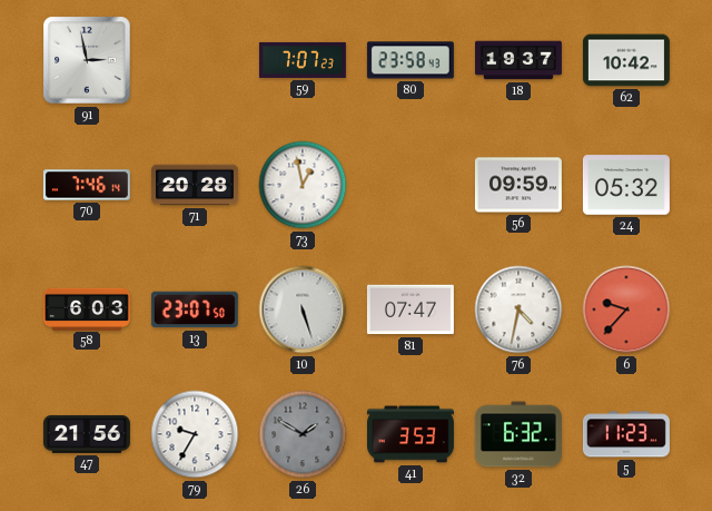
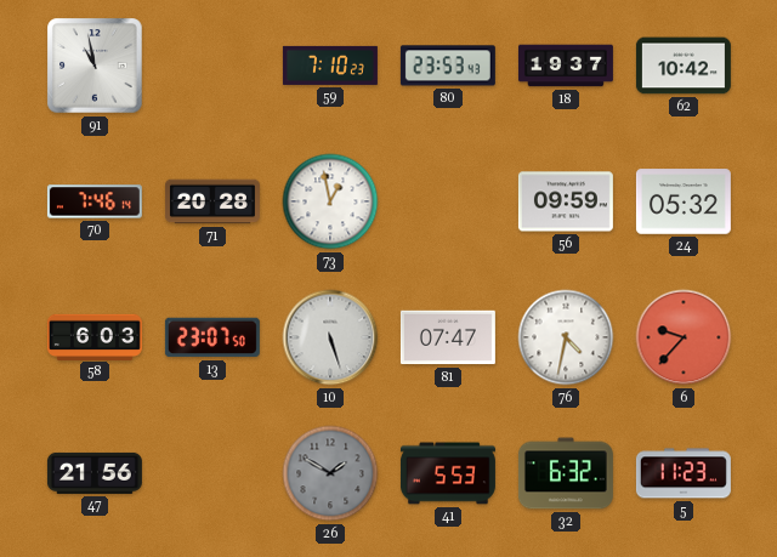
91: 2:58 -> 10:58
59: 7:07 -> 7:10
80: 23:58 -> 23:53
79: 9:35 -> none
41: 3:53 -> 5:53
